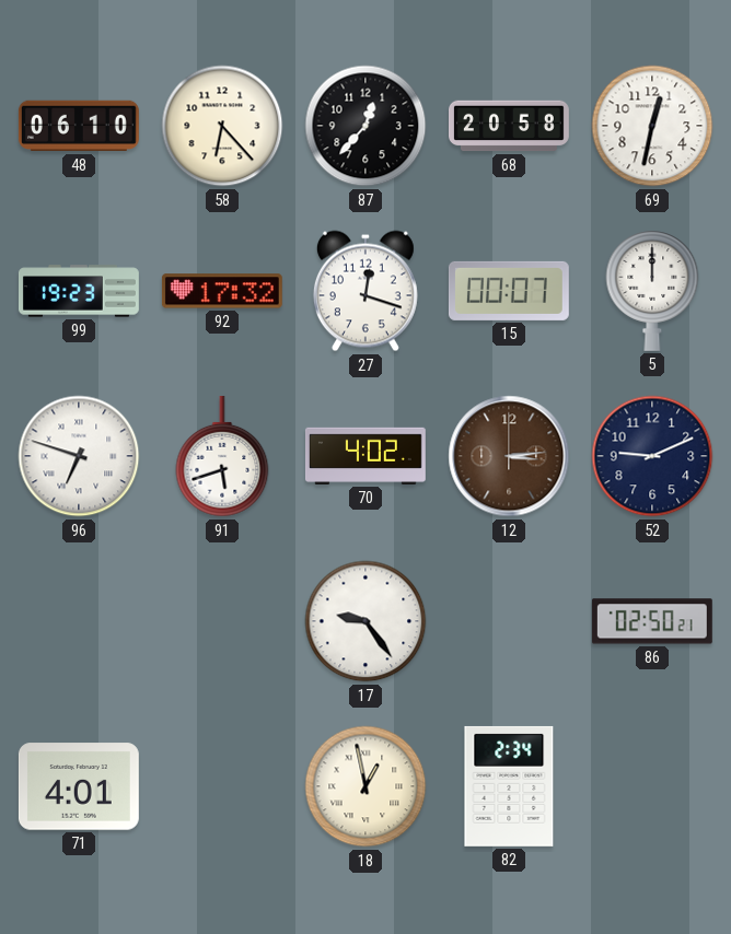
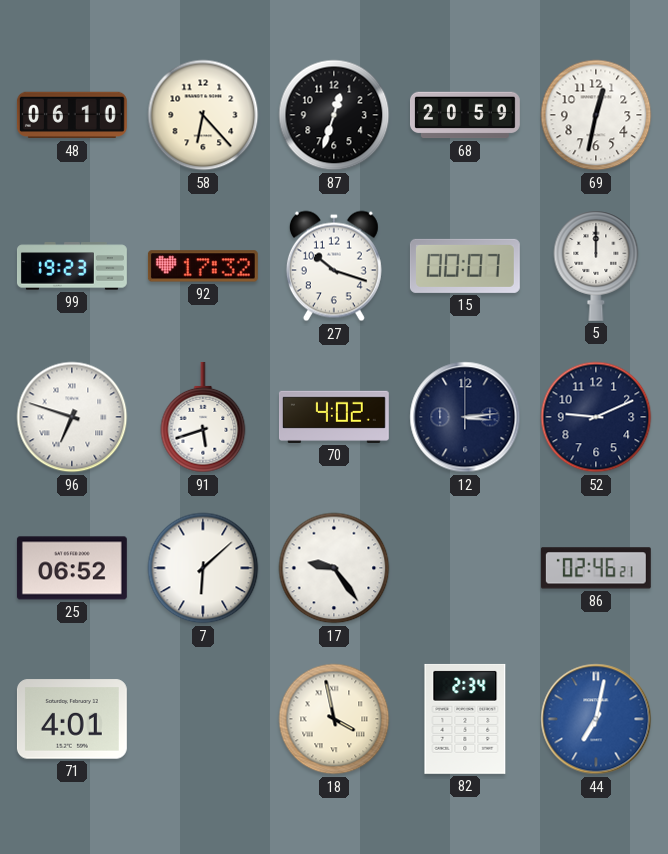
87: 12:37 -> 12:33
68: 20:58 -> 20:59
27: 12:18 -> 10:18
12 dial: brown -> navy
25: none -> 06:52
7: none -> 6:08
86: 02:50 -> 02:46
18: 12:58 -> 3:58
44: none -> 7:02
